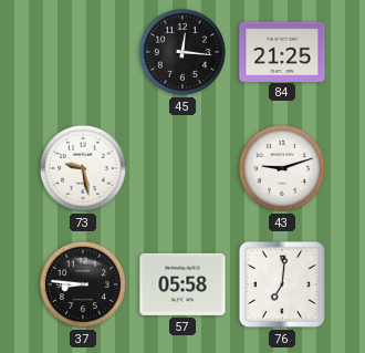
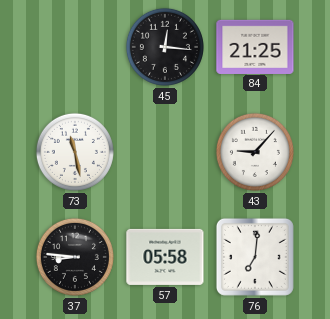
73: 9:28 -> 11:28
43: 9:12 -> 9:07
